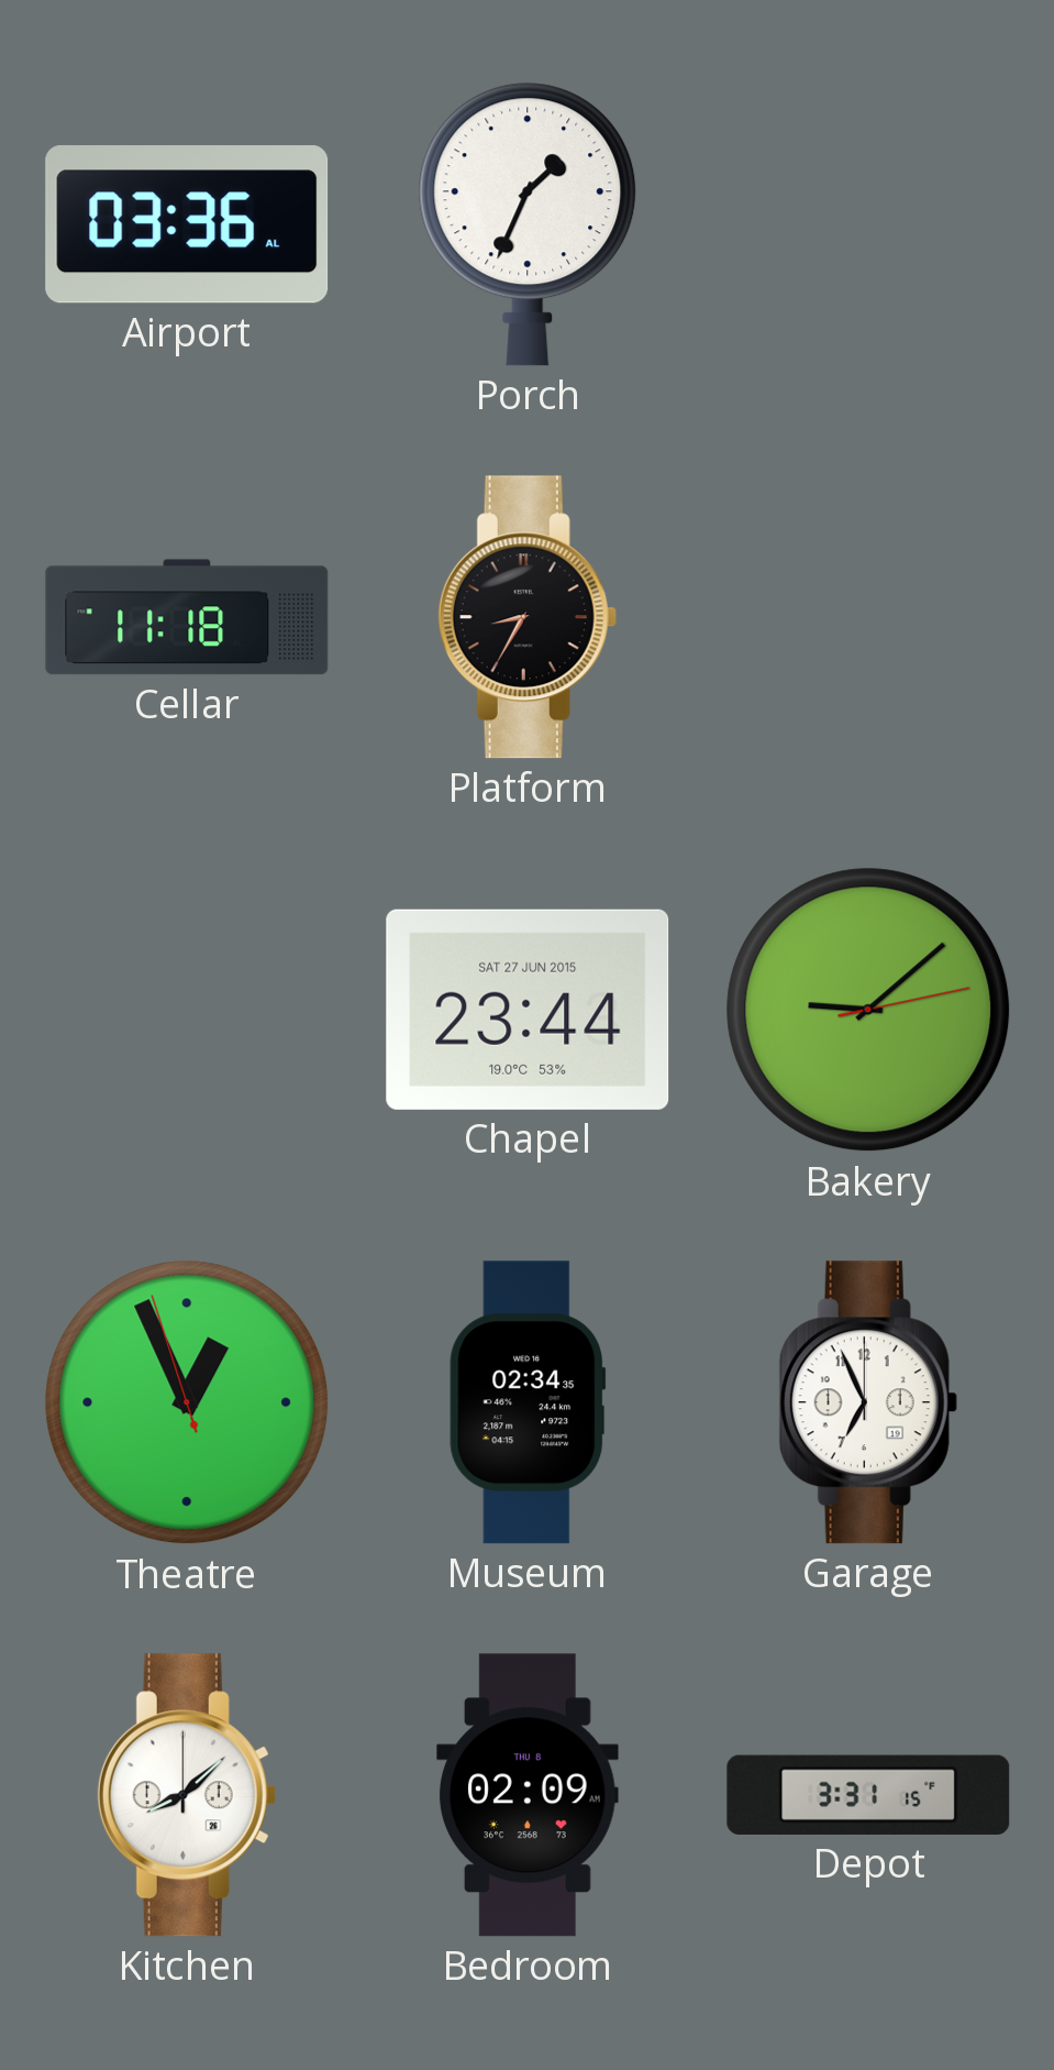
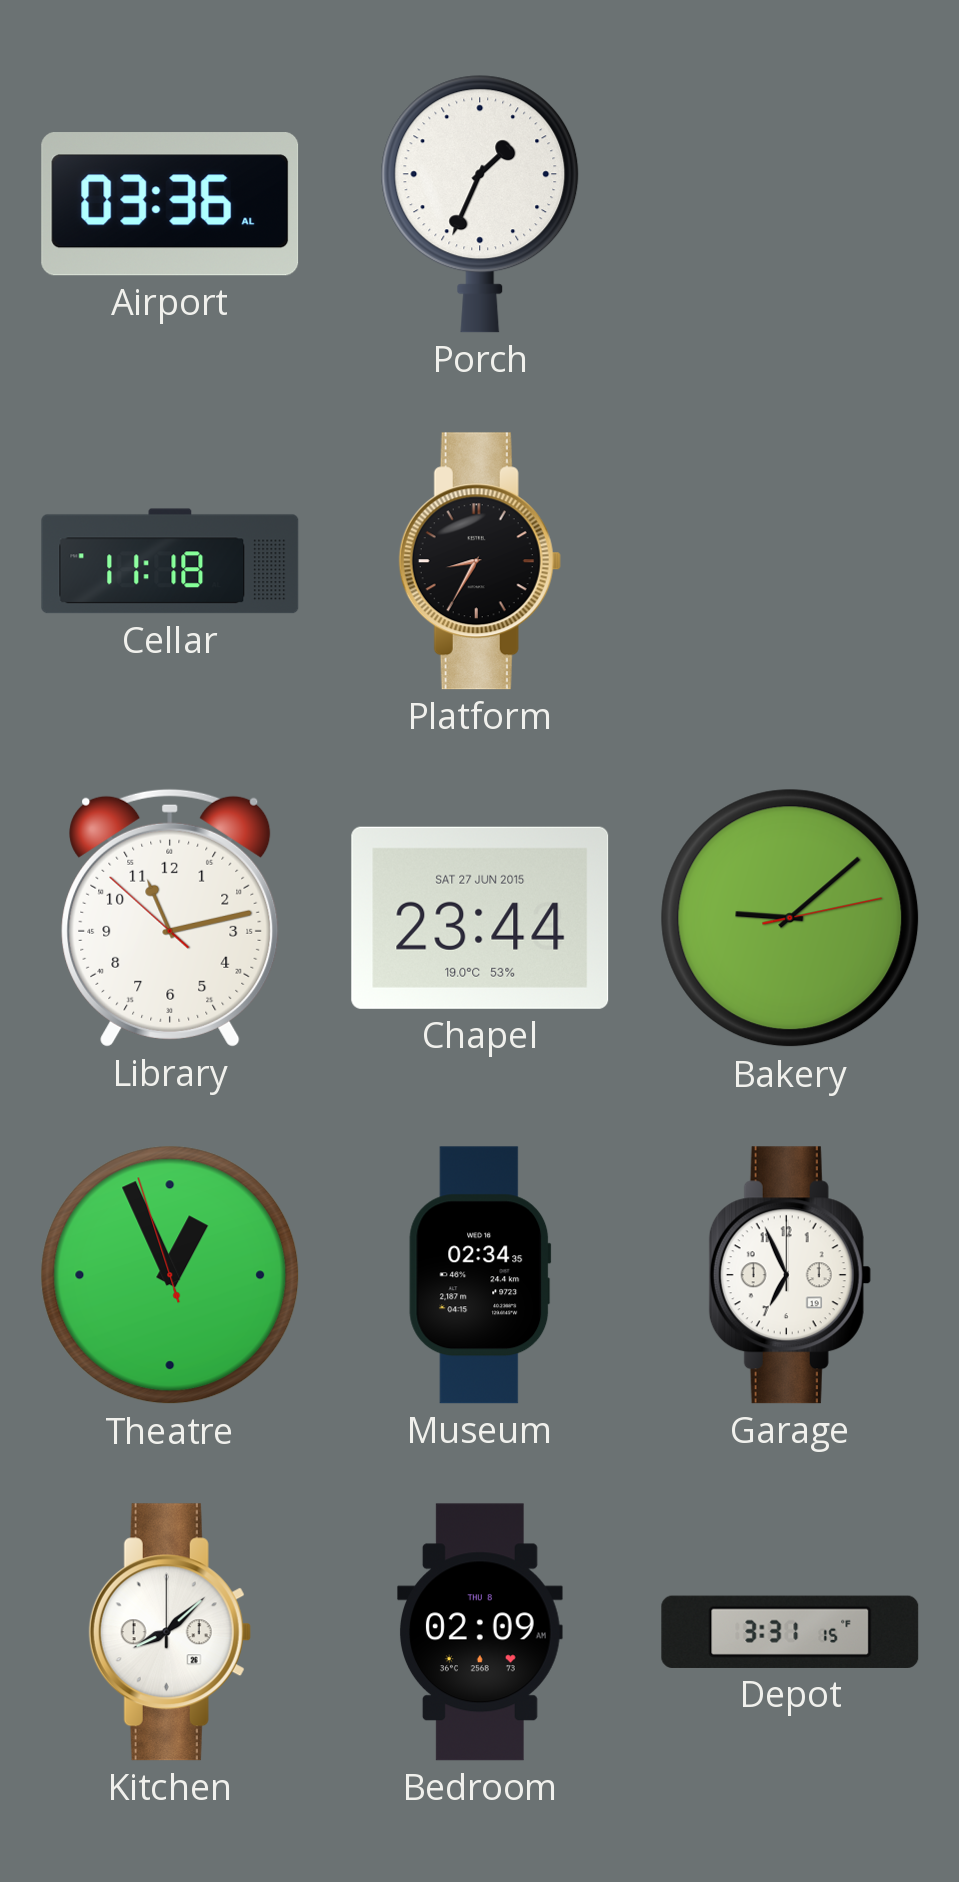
Library: none -> 11:12
